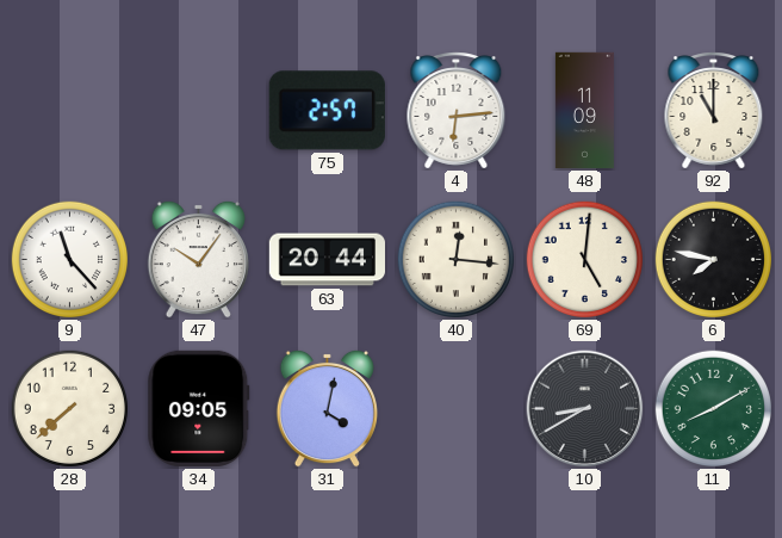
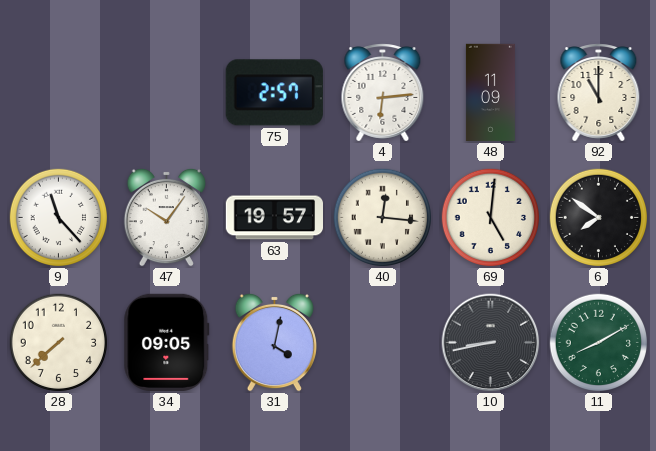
63: 20:44 -> 19:57
6: 7:47 -> 7:51
10: 8:40 -> 8:43
